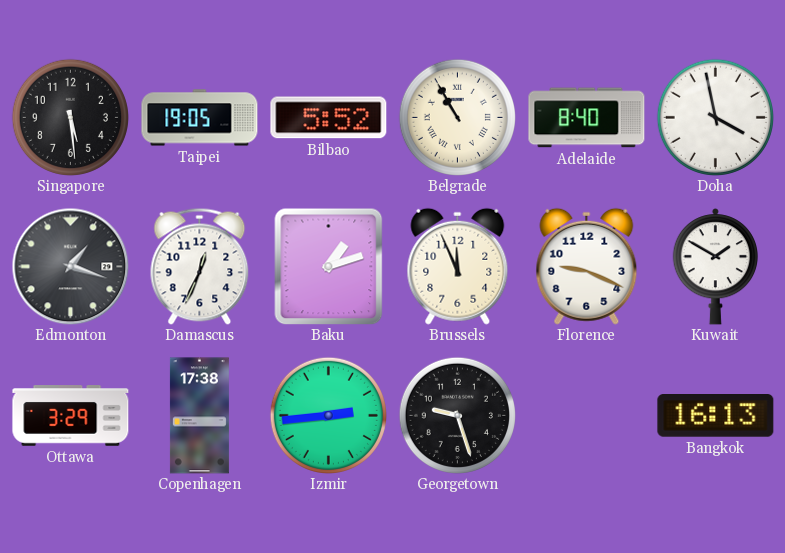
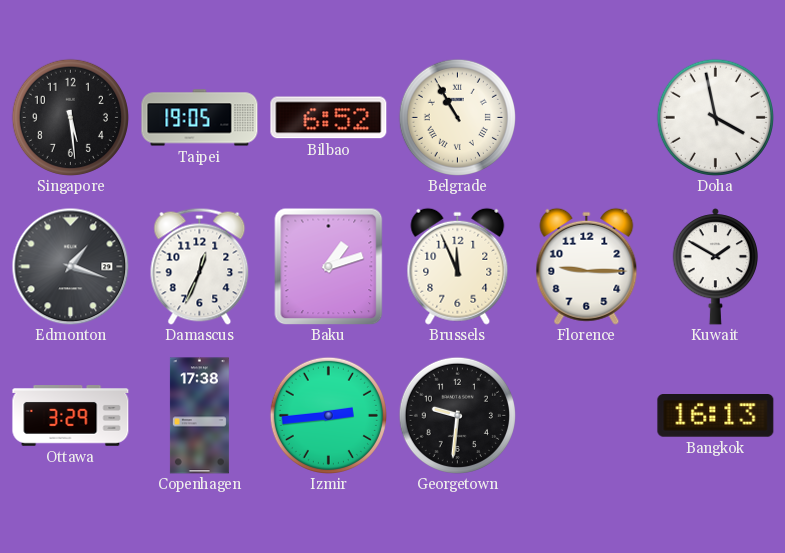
Bilbao: 5:52 -> 6:52
Adelaide: 8:40 -> none
Florence: 9:19 -> 9:15
Georgetown: 9:27 -> 9:31
